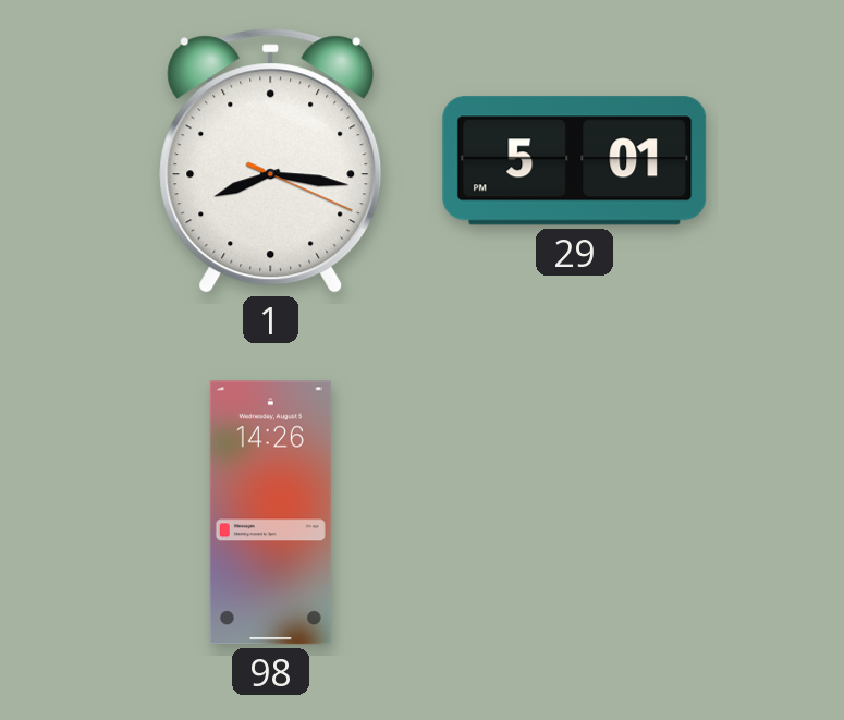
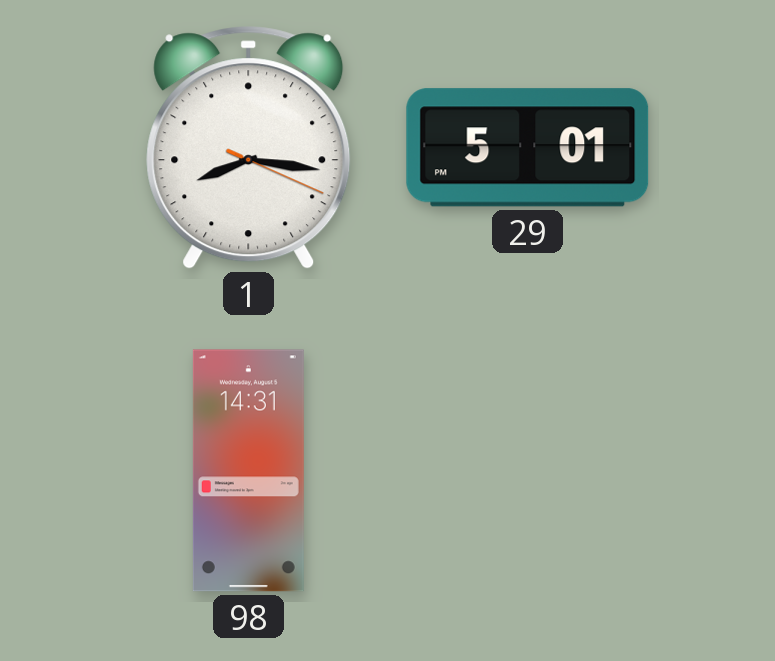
98: 14:26 -> 14:31
